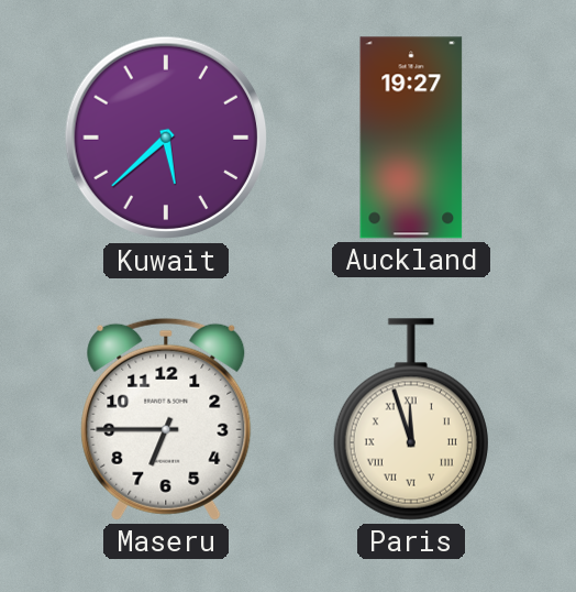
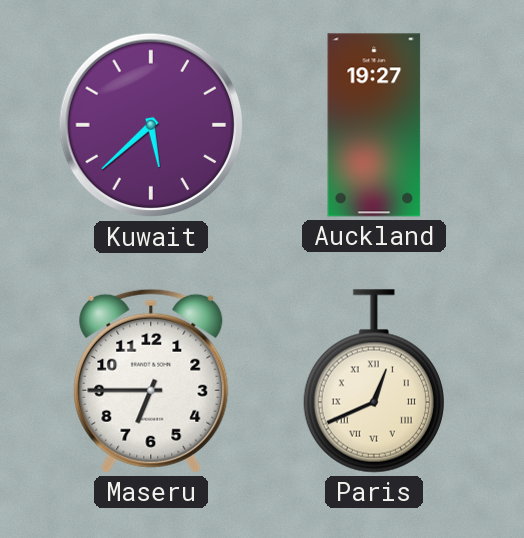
Paris: 11:57 -> 12:41
